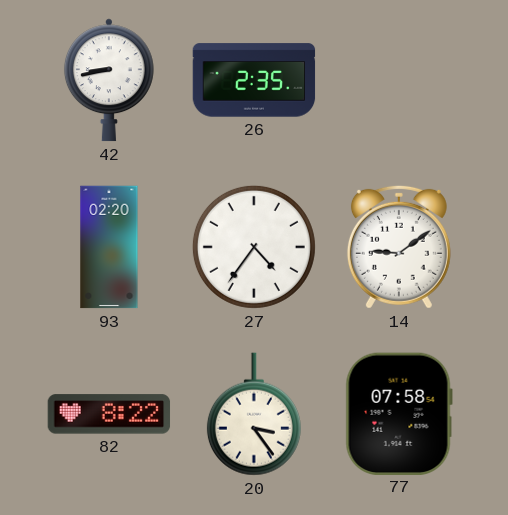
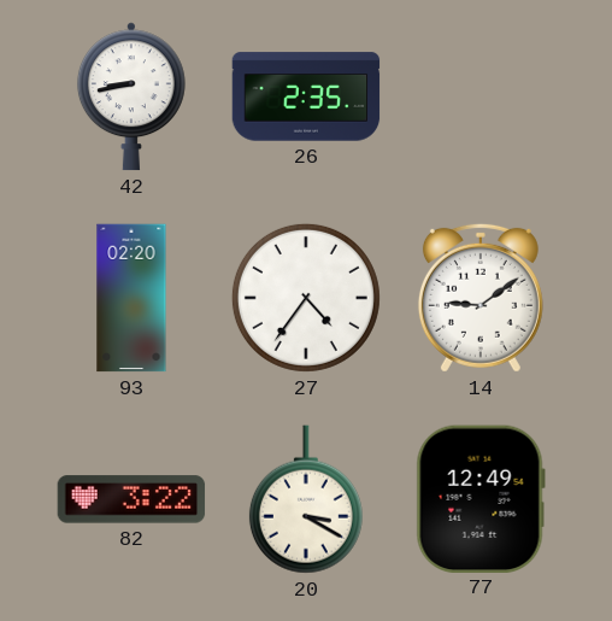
82: 8:22 -> 3:22
20: 3:24 -> 3:20
77: 07:58 -> 12:49
